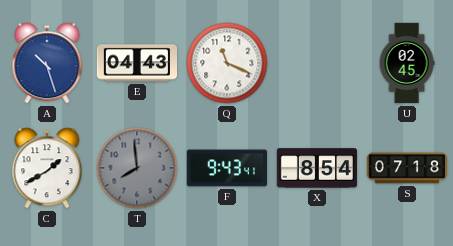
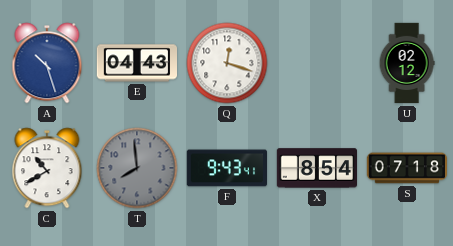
Q: 11:19 -> 12:18
U: 02:45 -> 02:12
C: 1:40 -> 10:40
